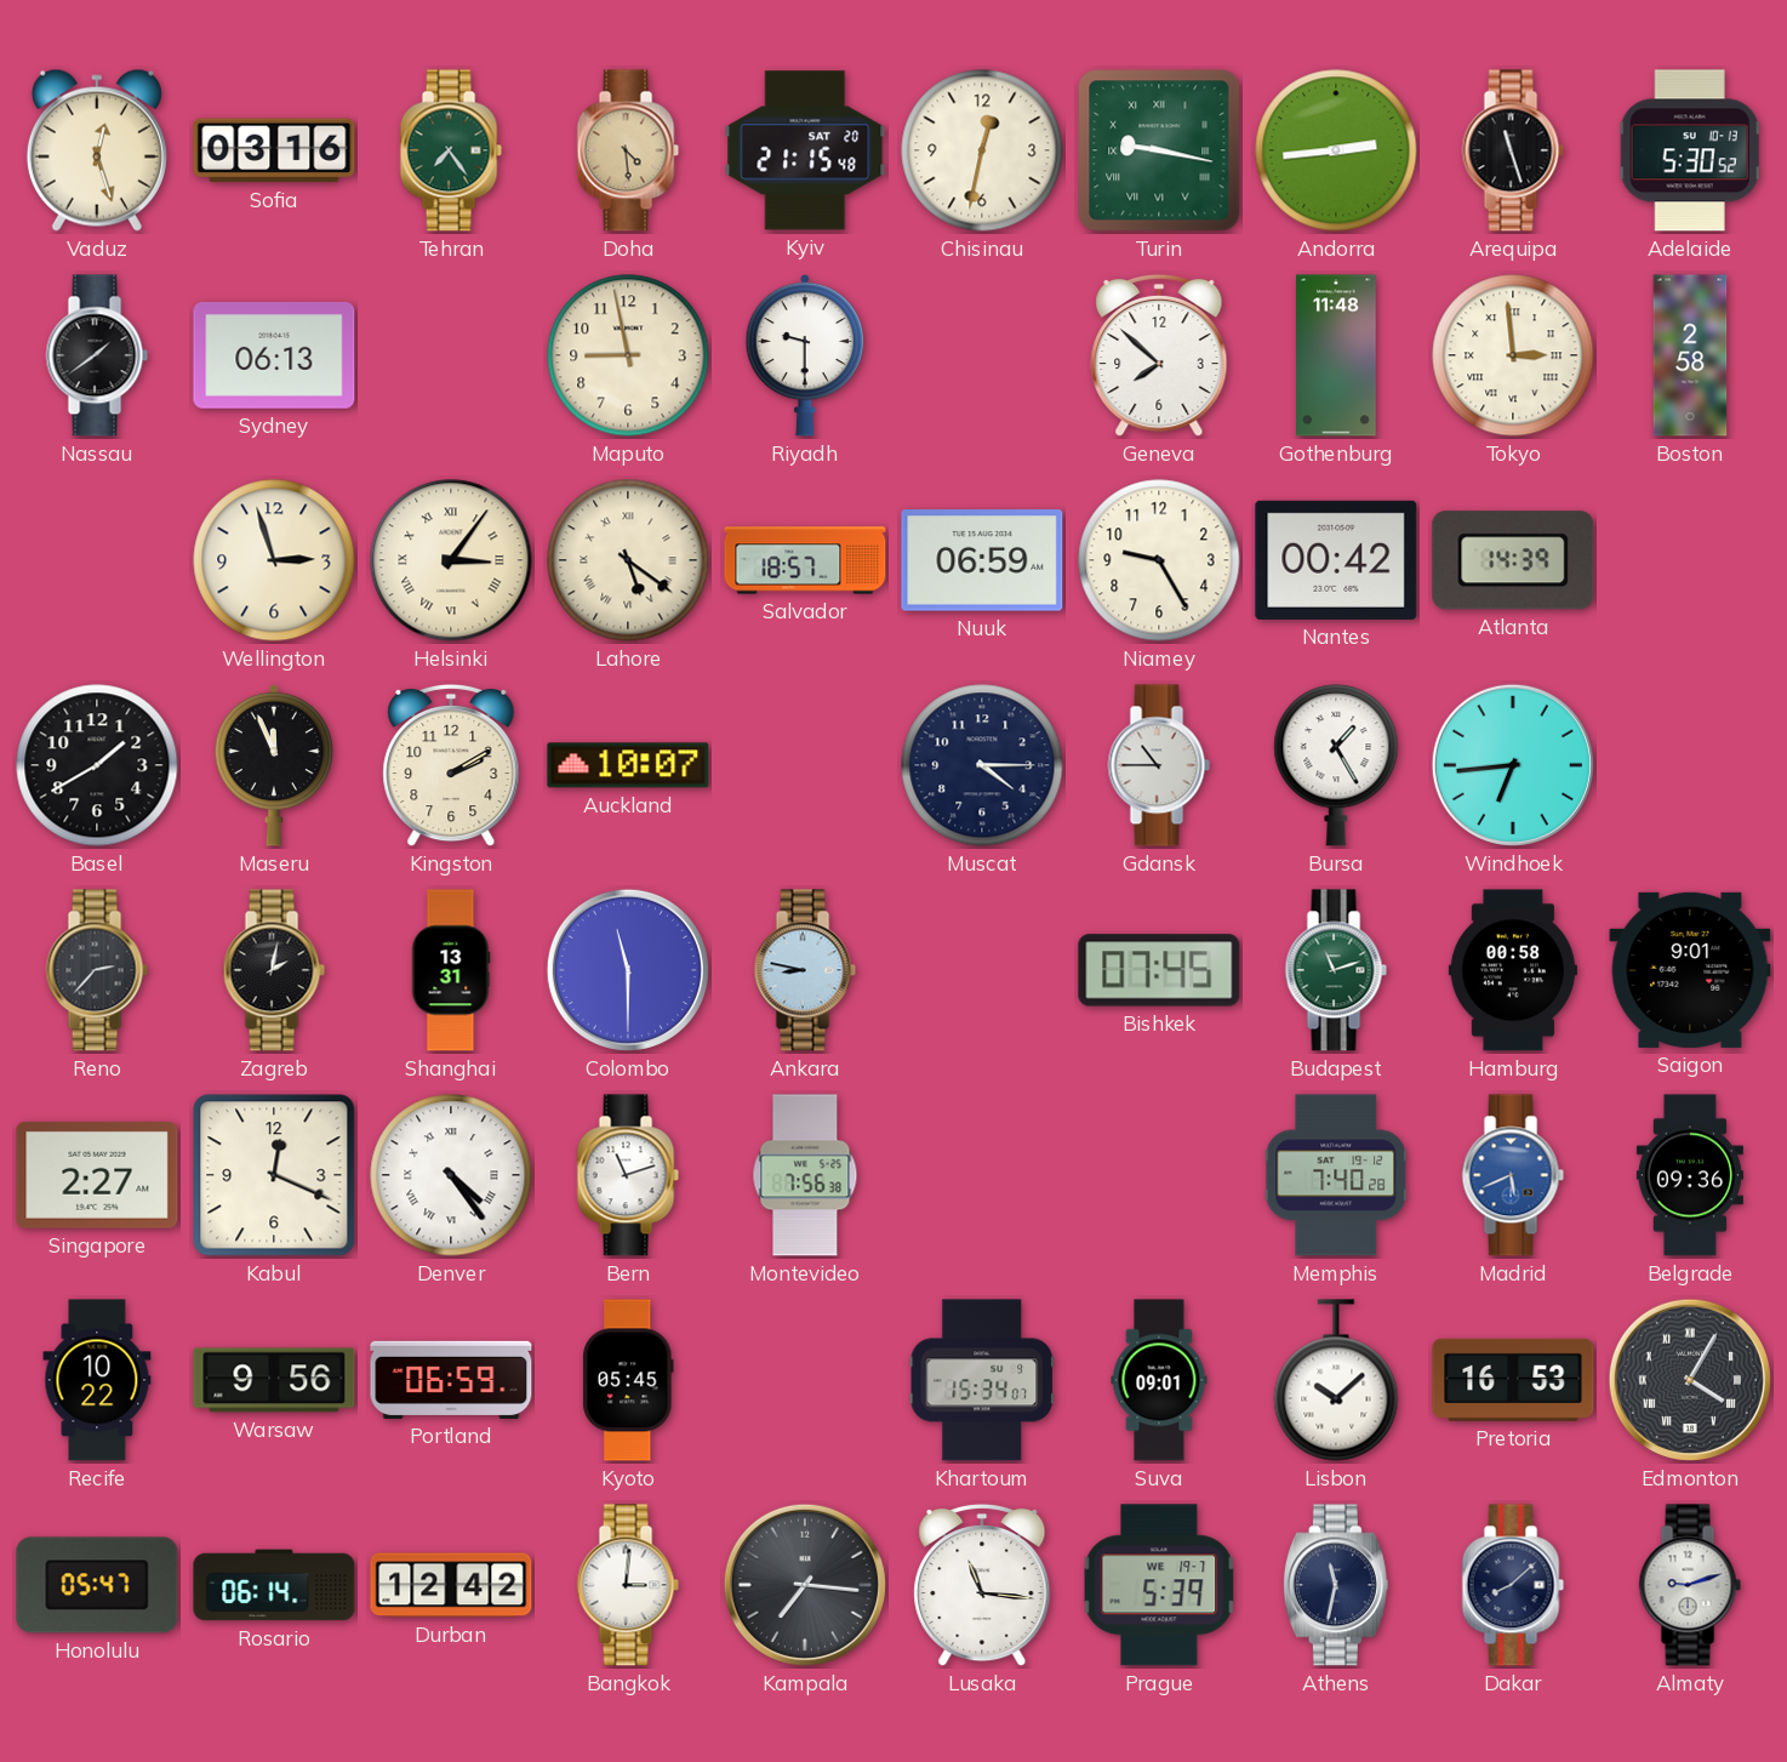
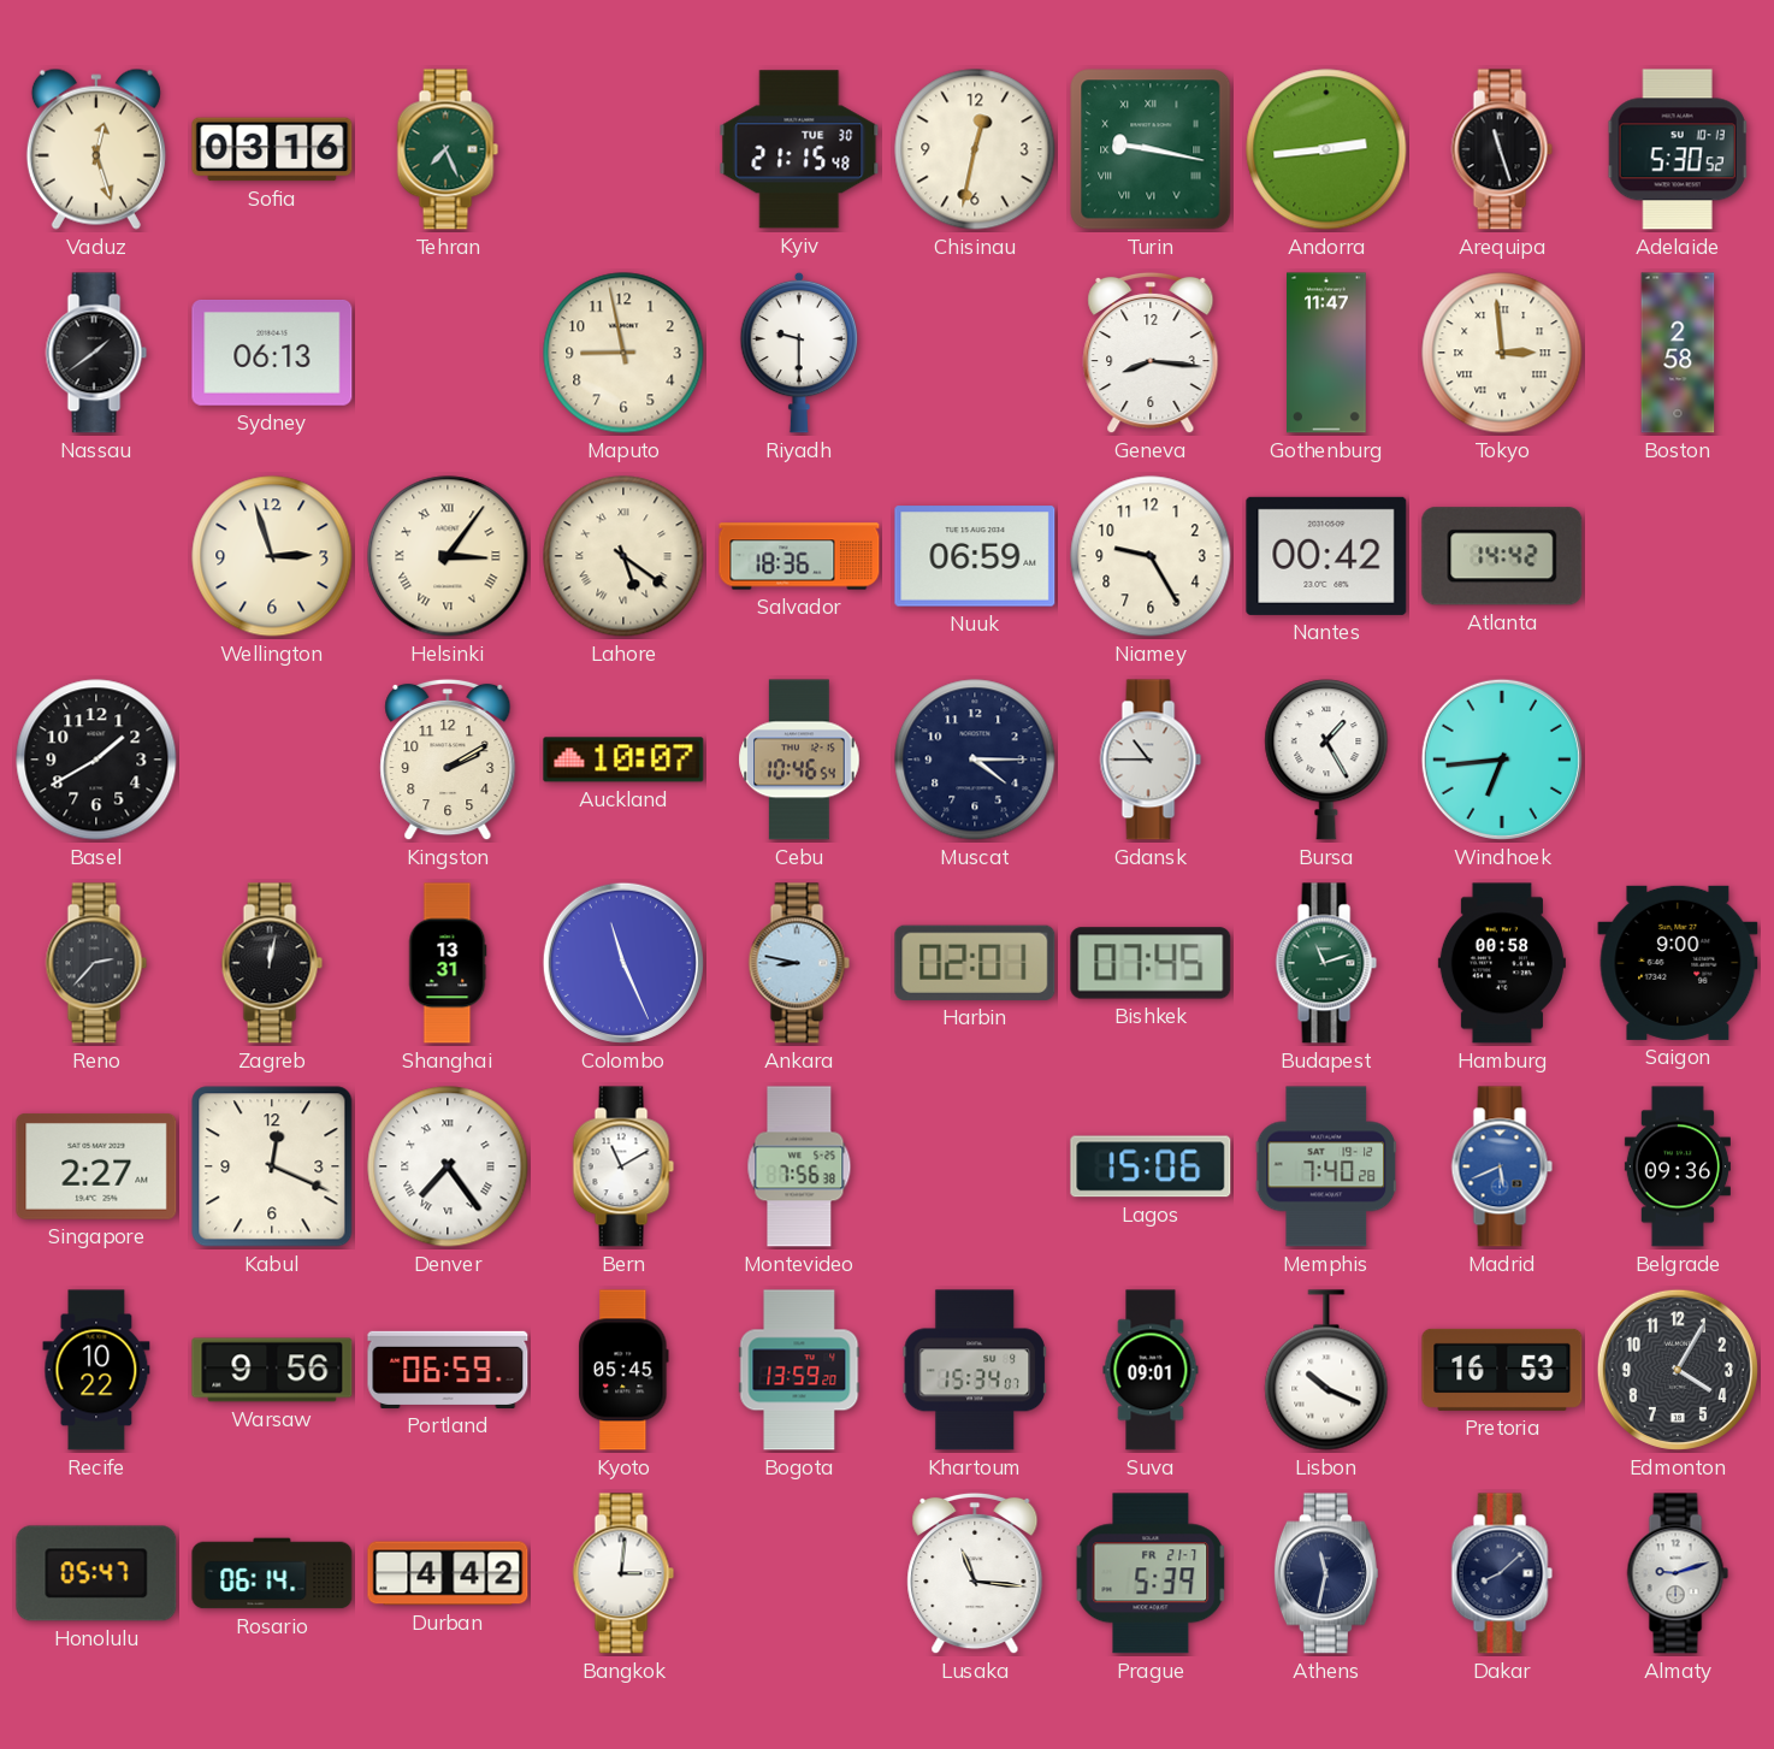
Tehran: 7:24 -> 7:26
Doha: 4:29 -> none
Kyiv date: SAT 20 -> TUE 30
Geneva: 7:52 -> 8:16
Gothenburg: 11:48 -> 11:47
Salvador: 18:57 -> 18:36
Atlanta: 14:39 -> 14:42
Maseru: 11:56 -> none
Cebu: none -> 10:46
Zagreb: 2:02 -> 12:02
Colombo: 11:30 -> 11:26
Harbin: none -> 02:01
Saigon: 9:01 -> 9:00
Denver: 4:24 -> 7:24
Bern: 11:12 -> 11:10
Lagos: none -> 15:06
Bogota: none -> 13:59
Lisbon: 10:08 -> 10:19
Edmonton numerals: Roman -> Arabic
Durban: 12:42 -> 4:42
Kampala: 7:16 -> none
Prague date: WE 19-7 -> FR 21-7
